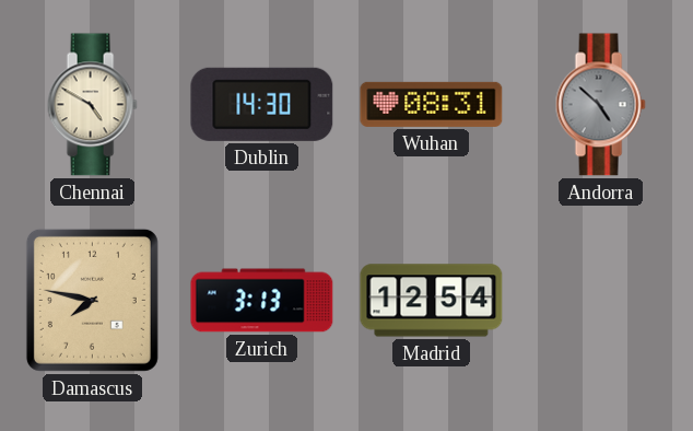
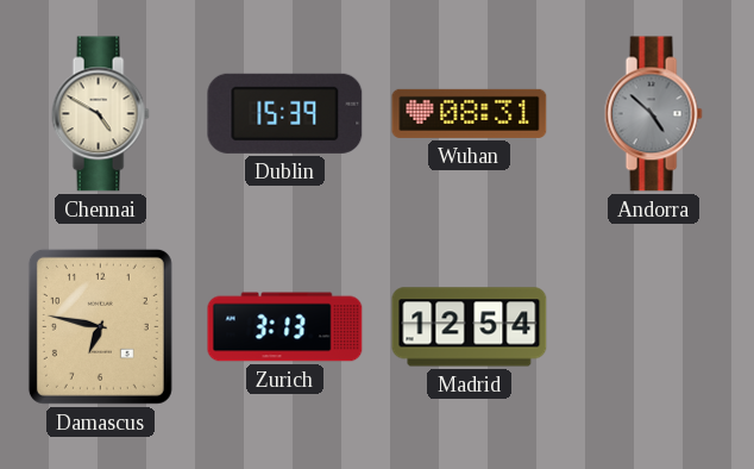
Dublin: 14:30 -> 15:39
Damascus: 7:47 -> 6:47
